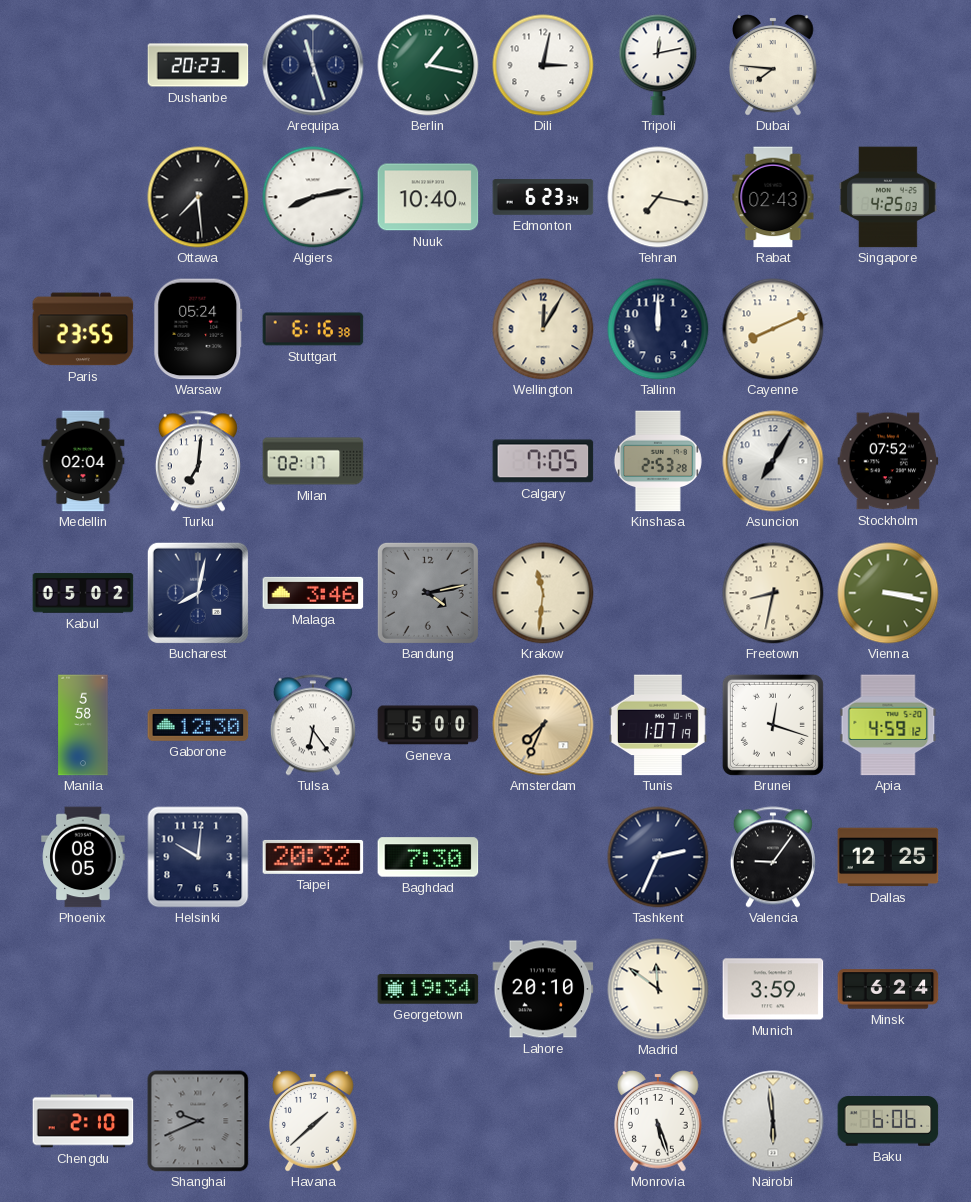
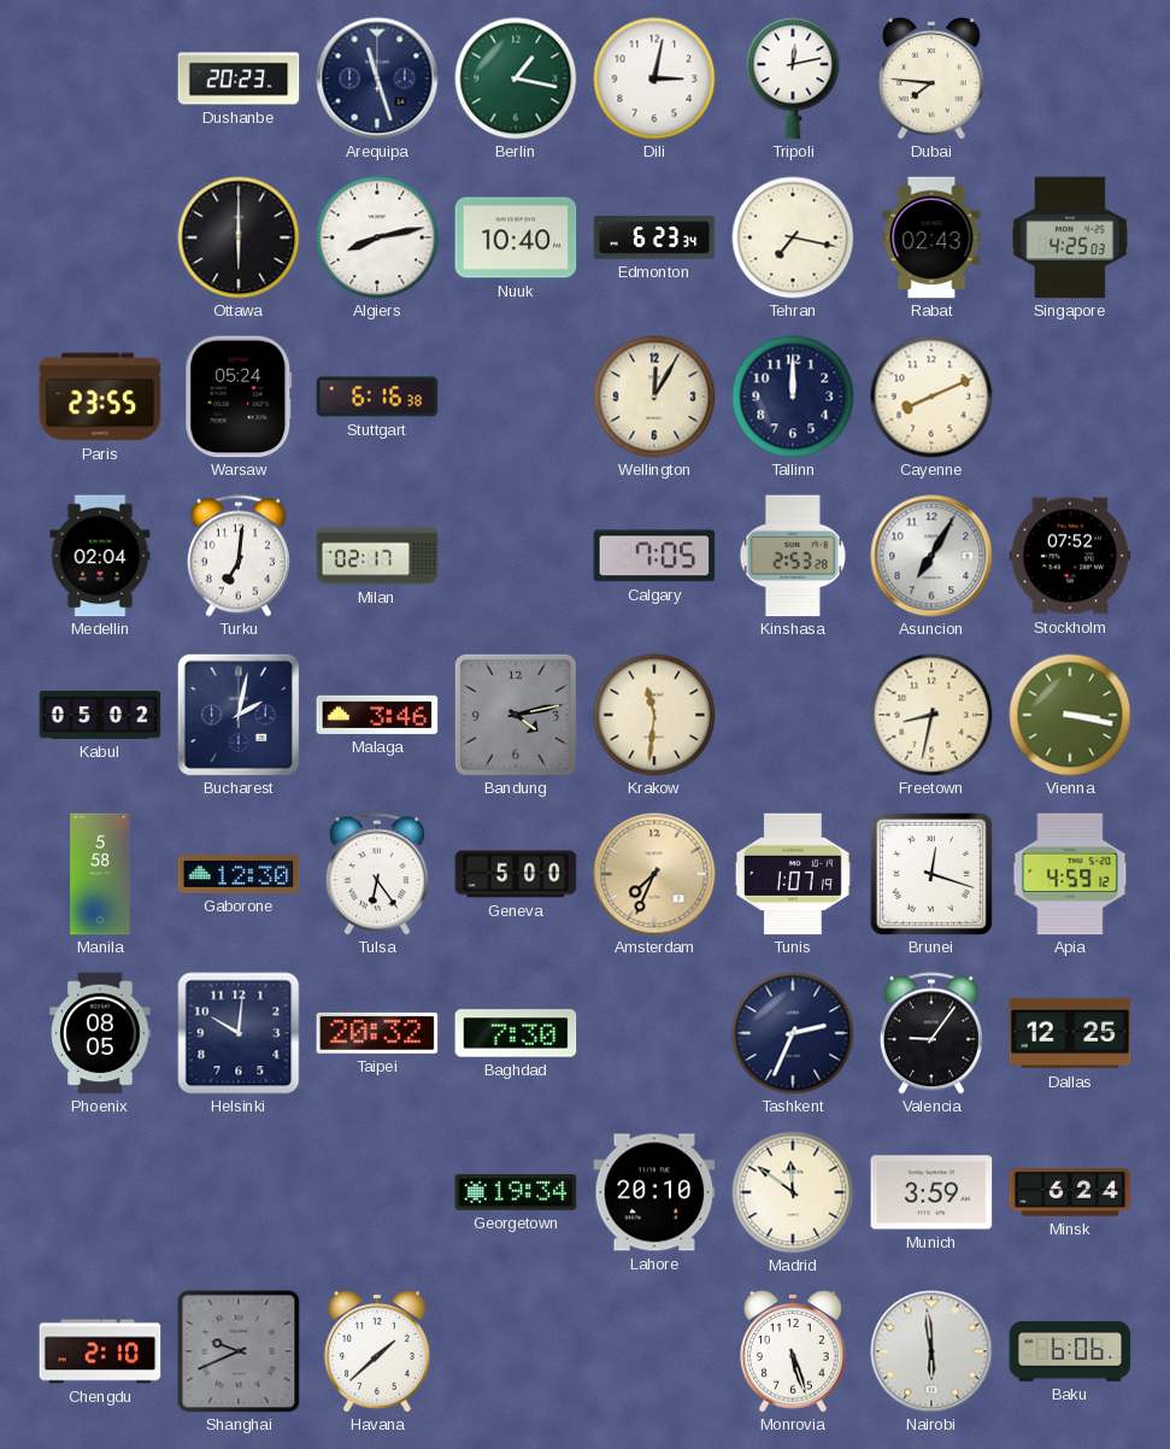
Ottawa: 7:29 -> 6:00
Bucharest: 8:02 -> 2:02
